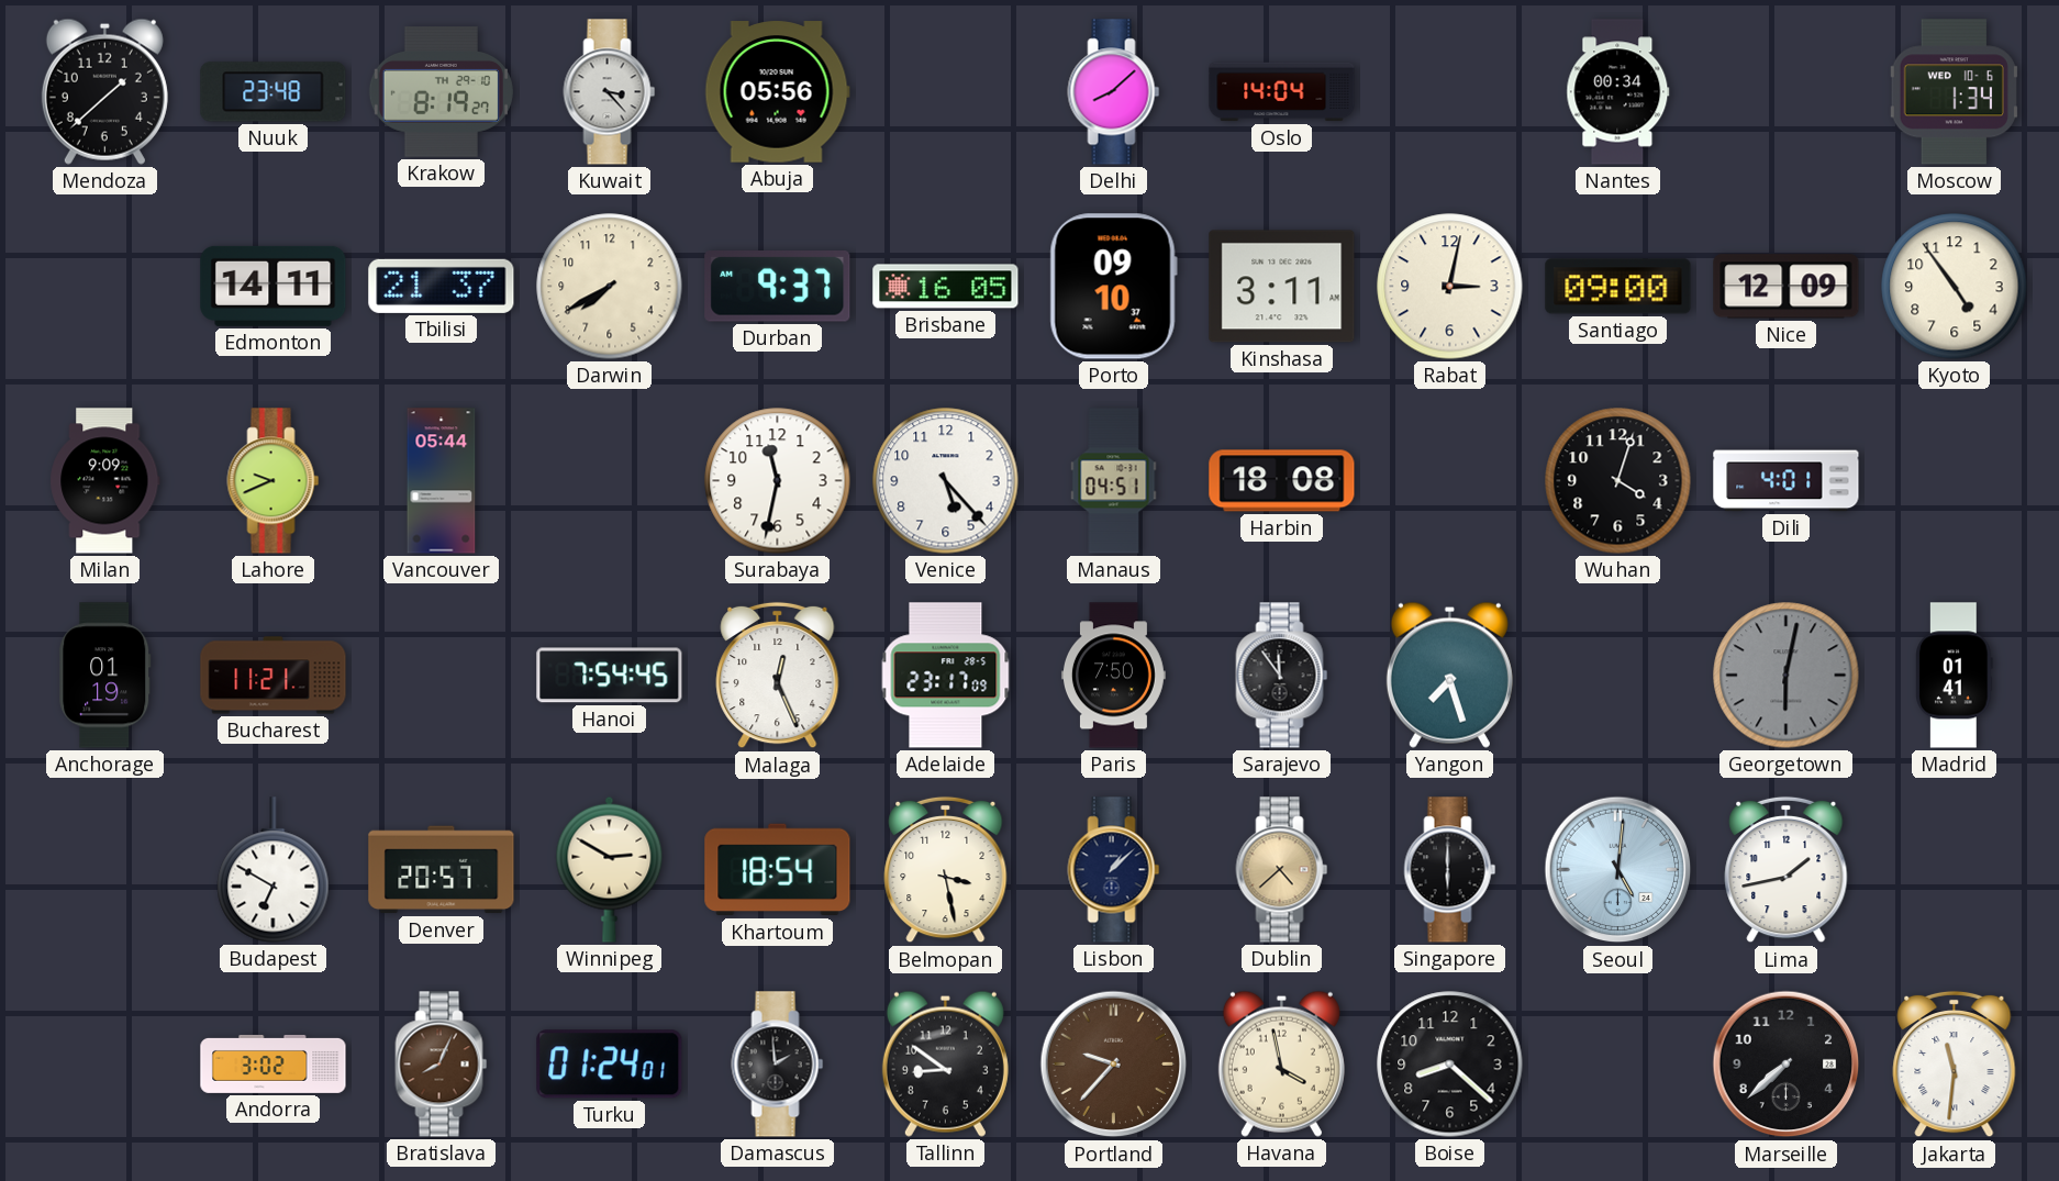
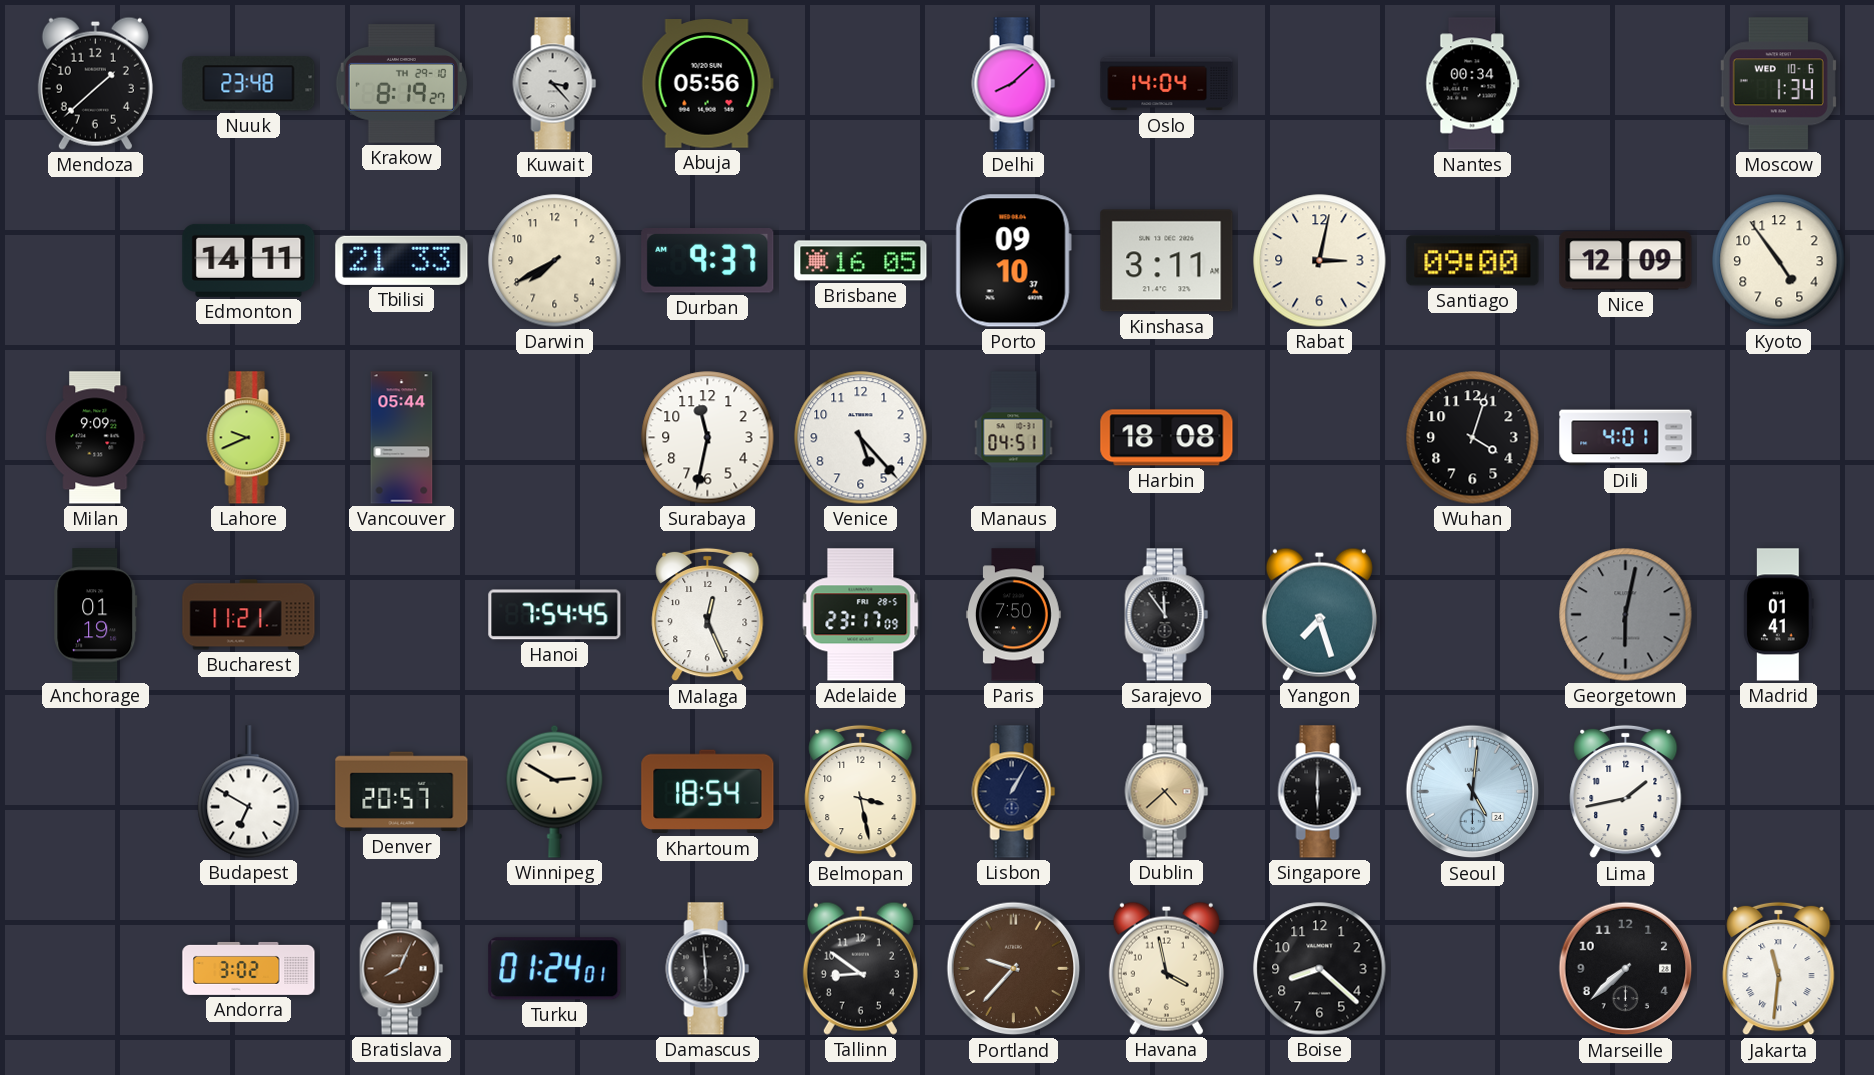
Tbilisi: 21:37 -> 21:33
Lisbon: 1:08 -> 1:05
Damascus: 1:59 -> 5:59
